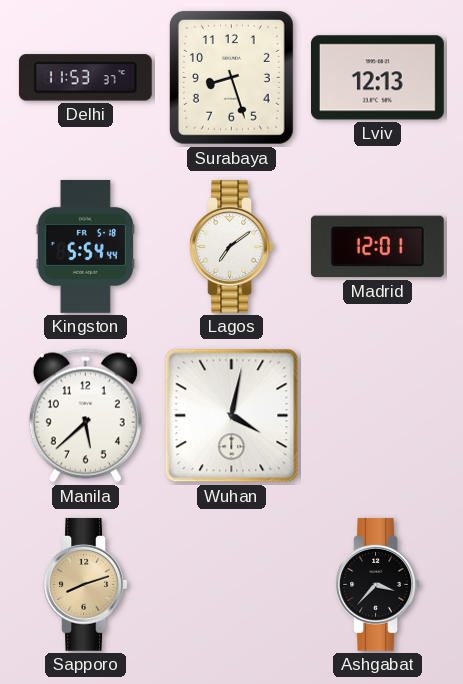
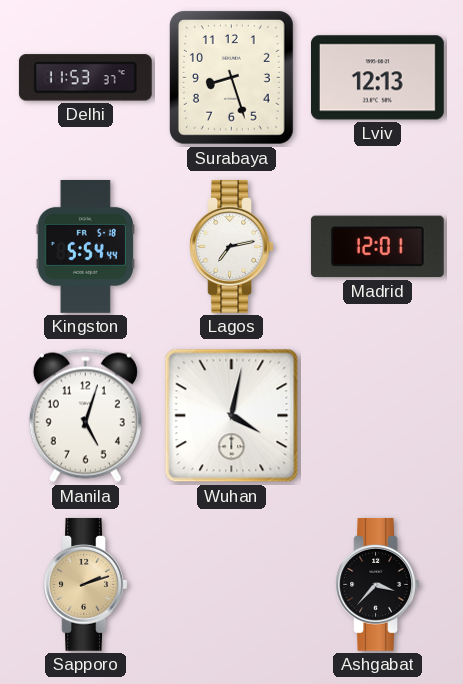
Lagos: 7:09 -> 7:13
Manila: 5:38 -> 5:03
Sapporo: 8:12 -> 2:12
